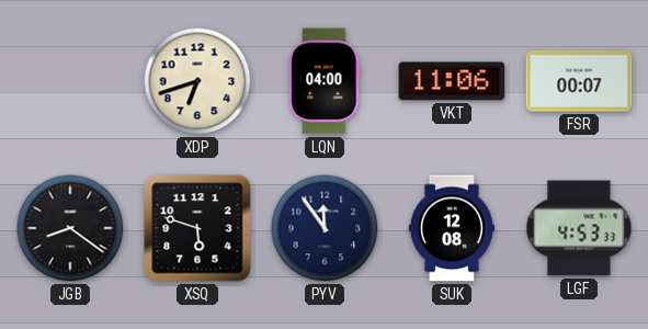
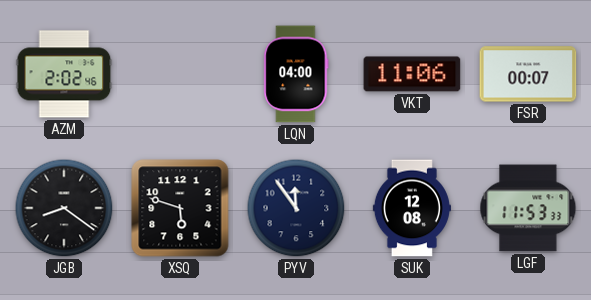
AZM: none -> 2:02
XDP: 6:42 -> none
LGF: 4:53 -> 11:53
